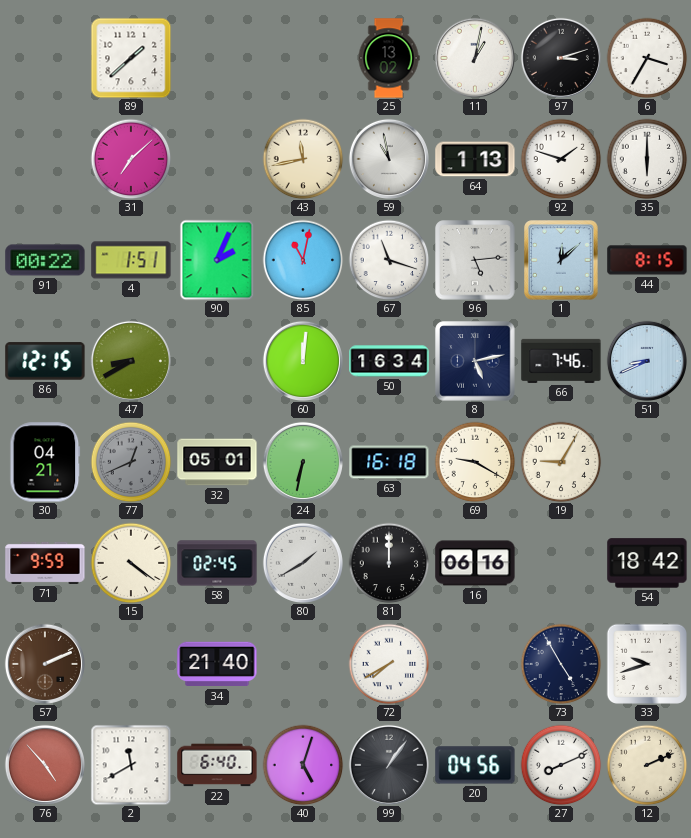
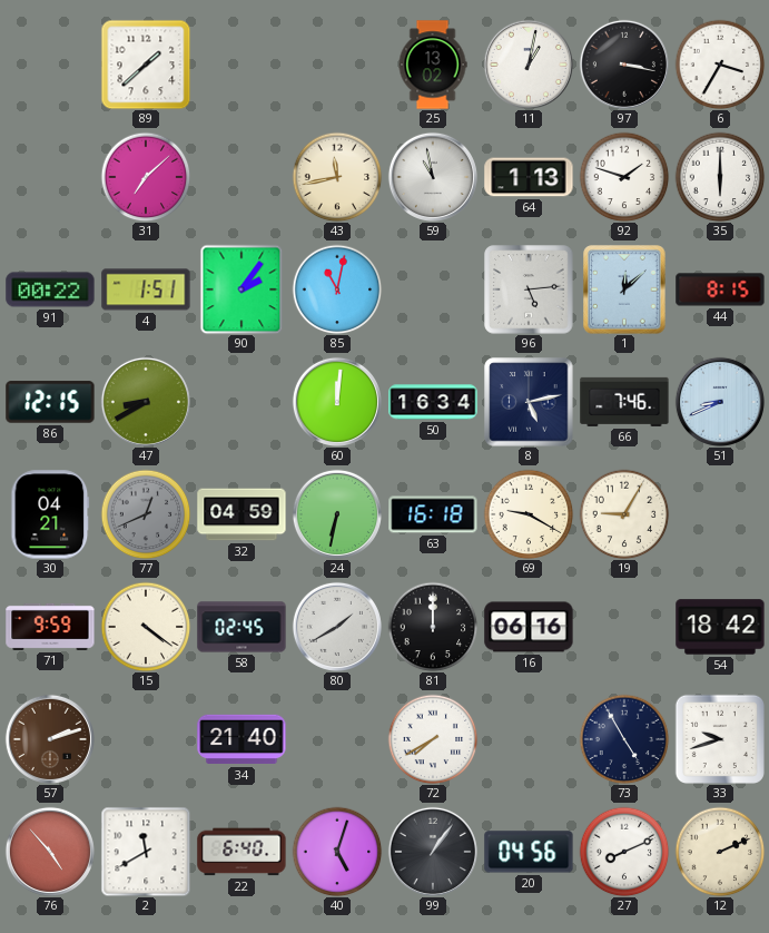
97: 3:12 -> 3:17
90: 2:04 -> 2:06
67: 11:18 -> none
32: 05:01 -> 04:59
57: 2:11 -> 2:12
